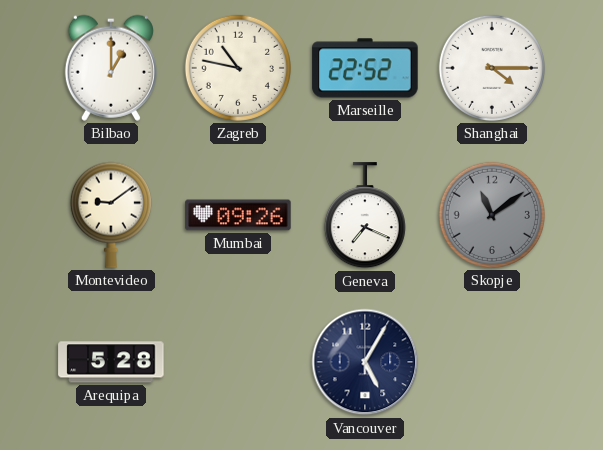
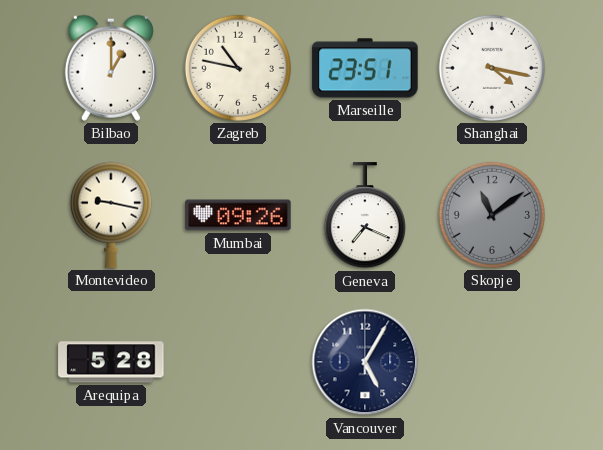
Marseille: 22:52 -> 23:51
Shanghai: 4:15 -> 4:17
Montevideo: 9:09 -> 9:17
